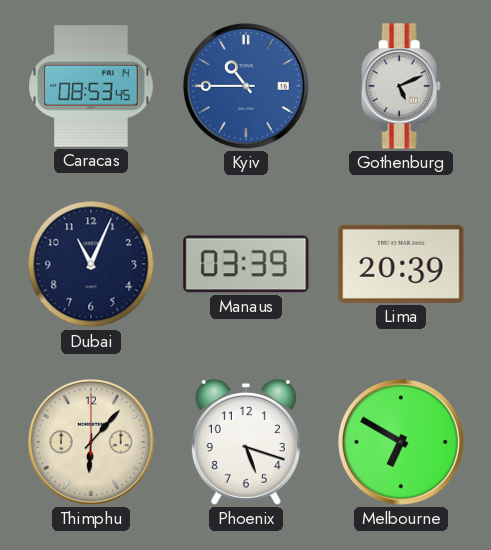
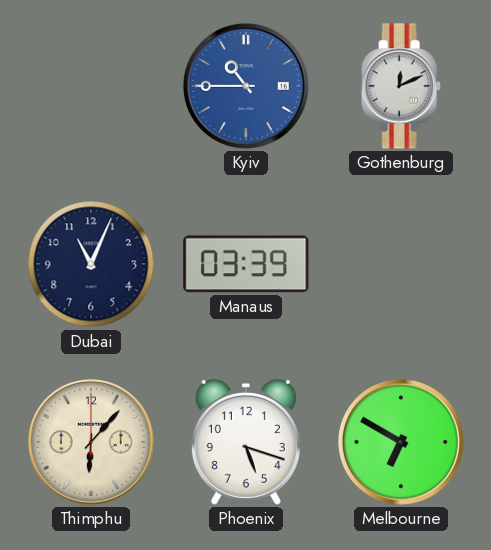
Caracas: 08:53 -> none
Gothenburg: 5:11 -> 12:11
Lima: 20:39 -> none
